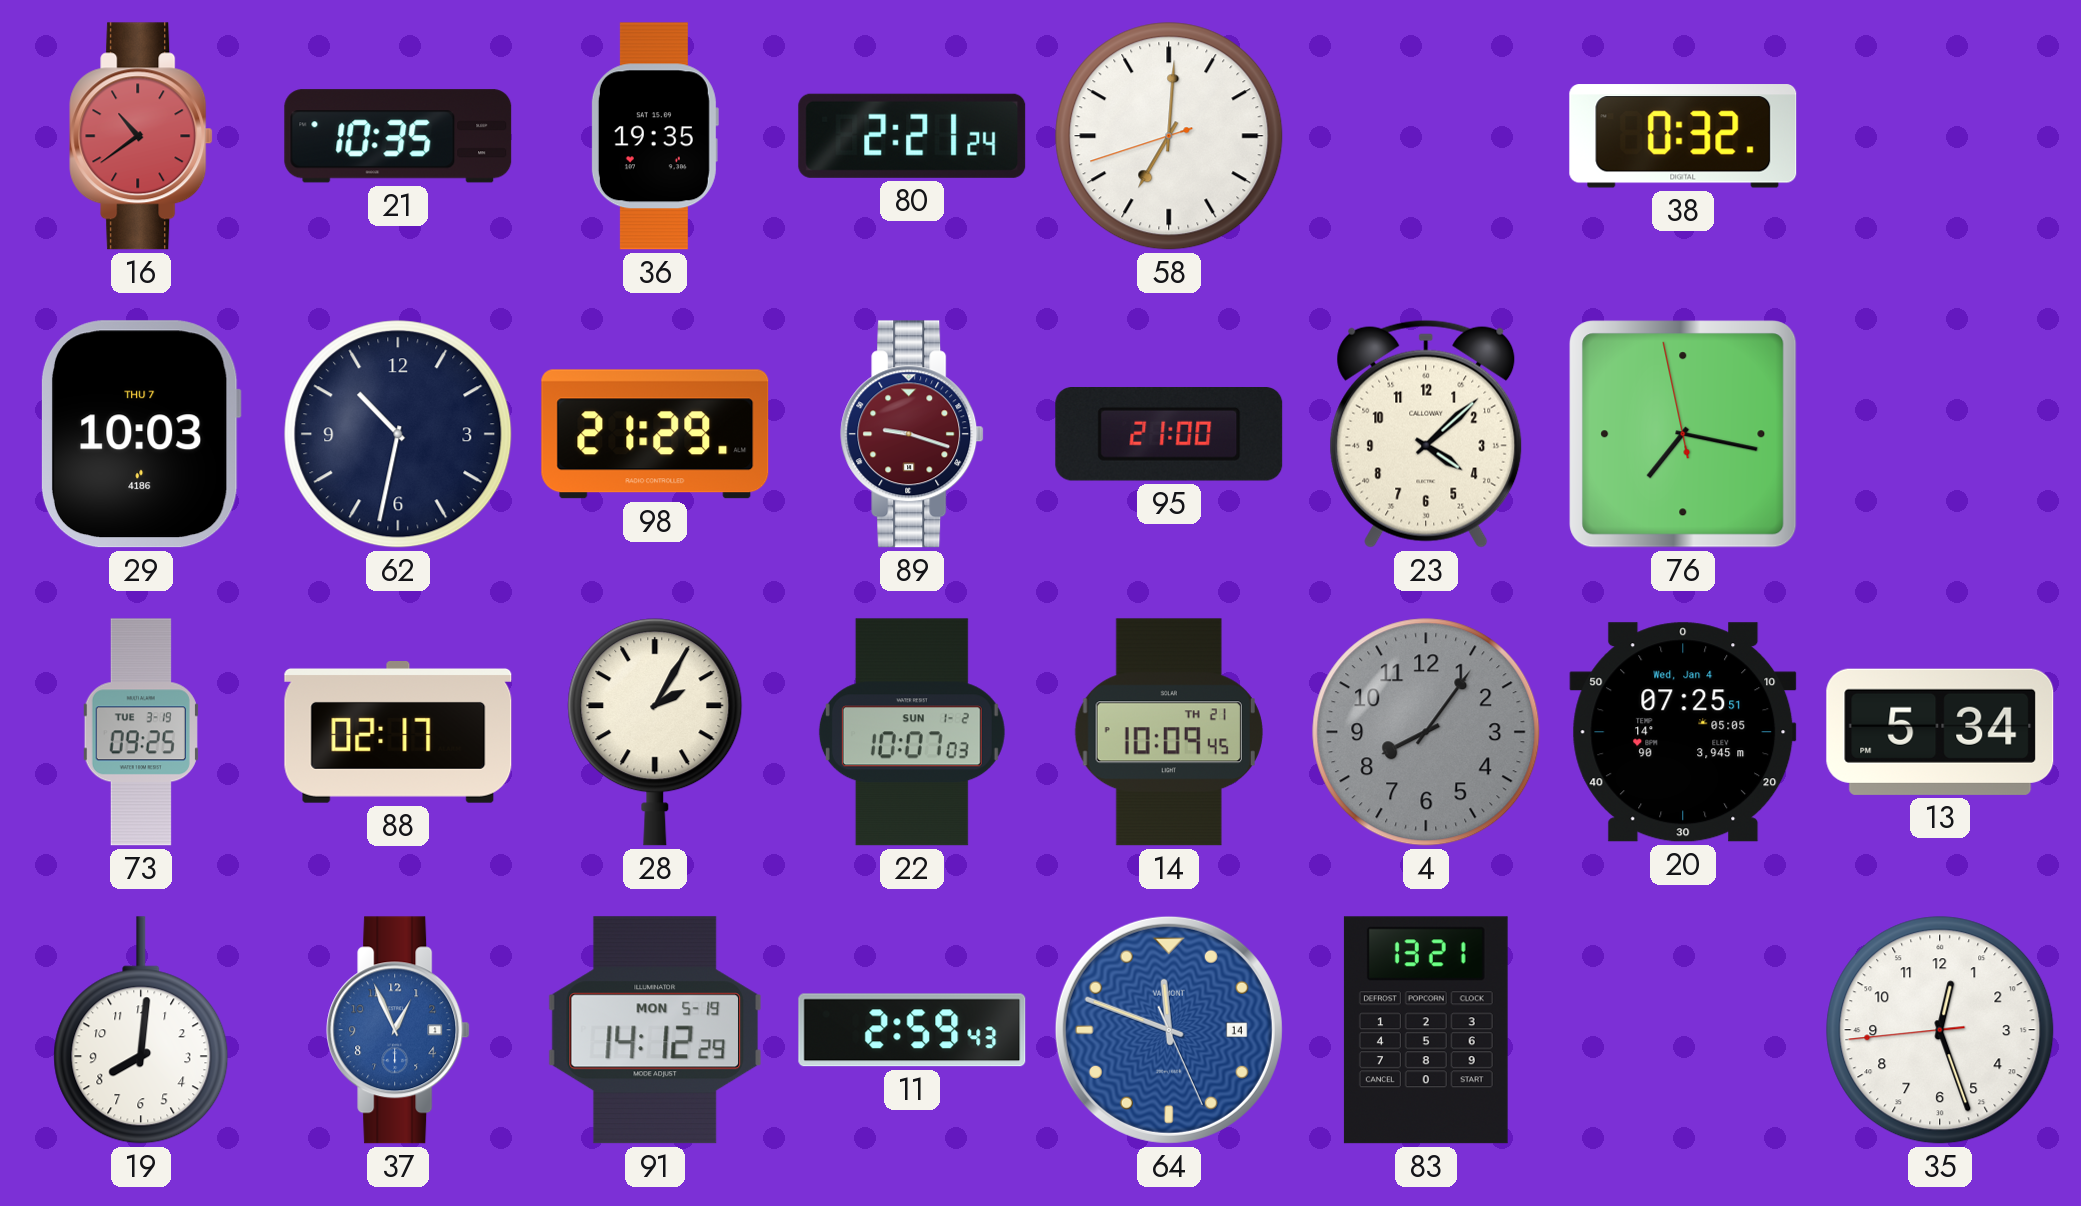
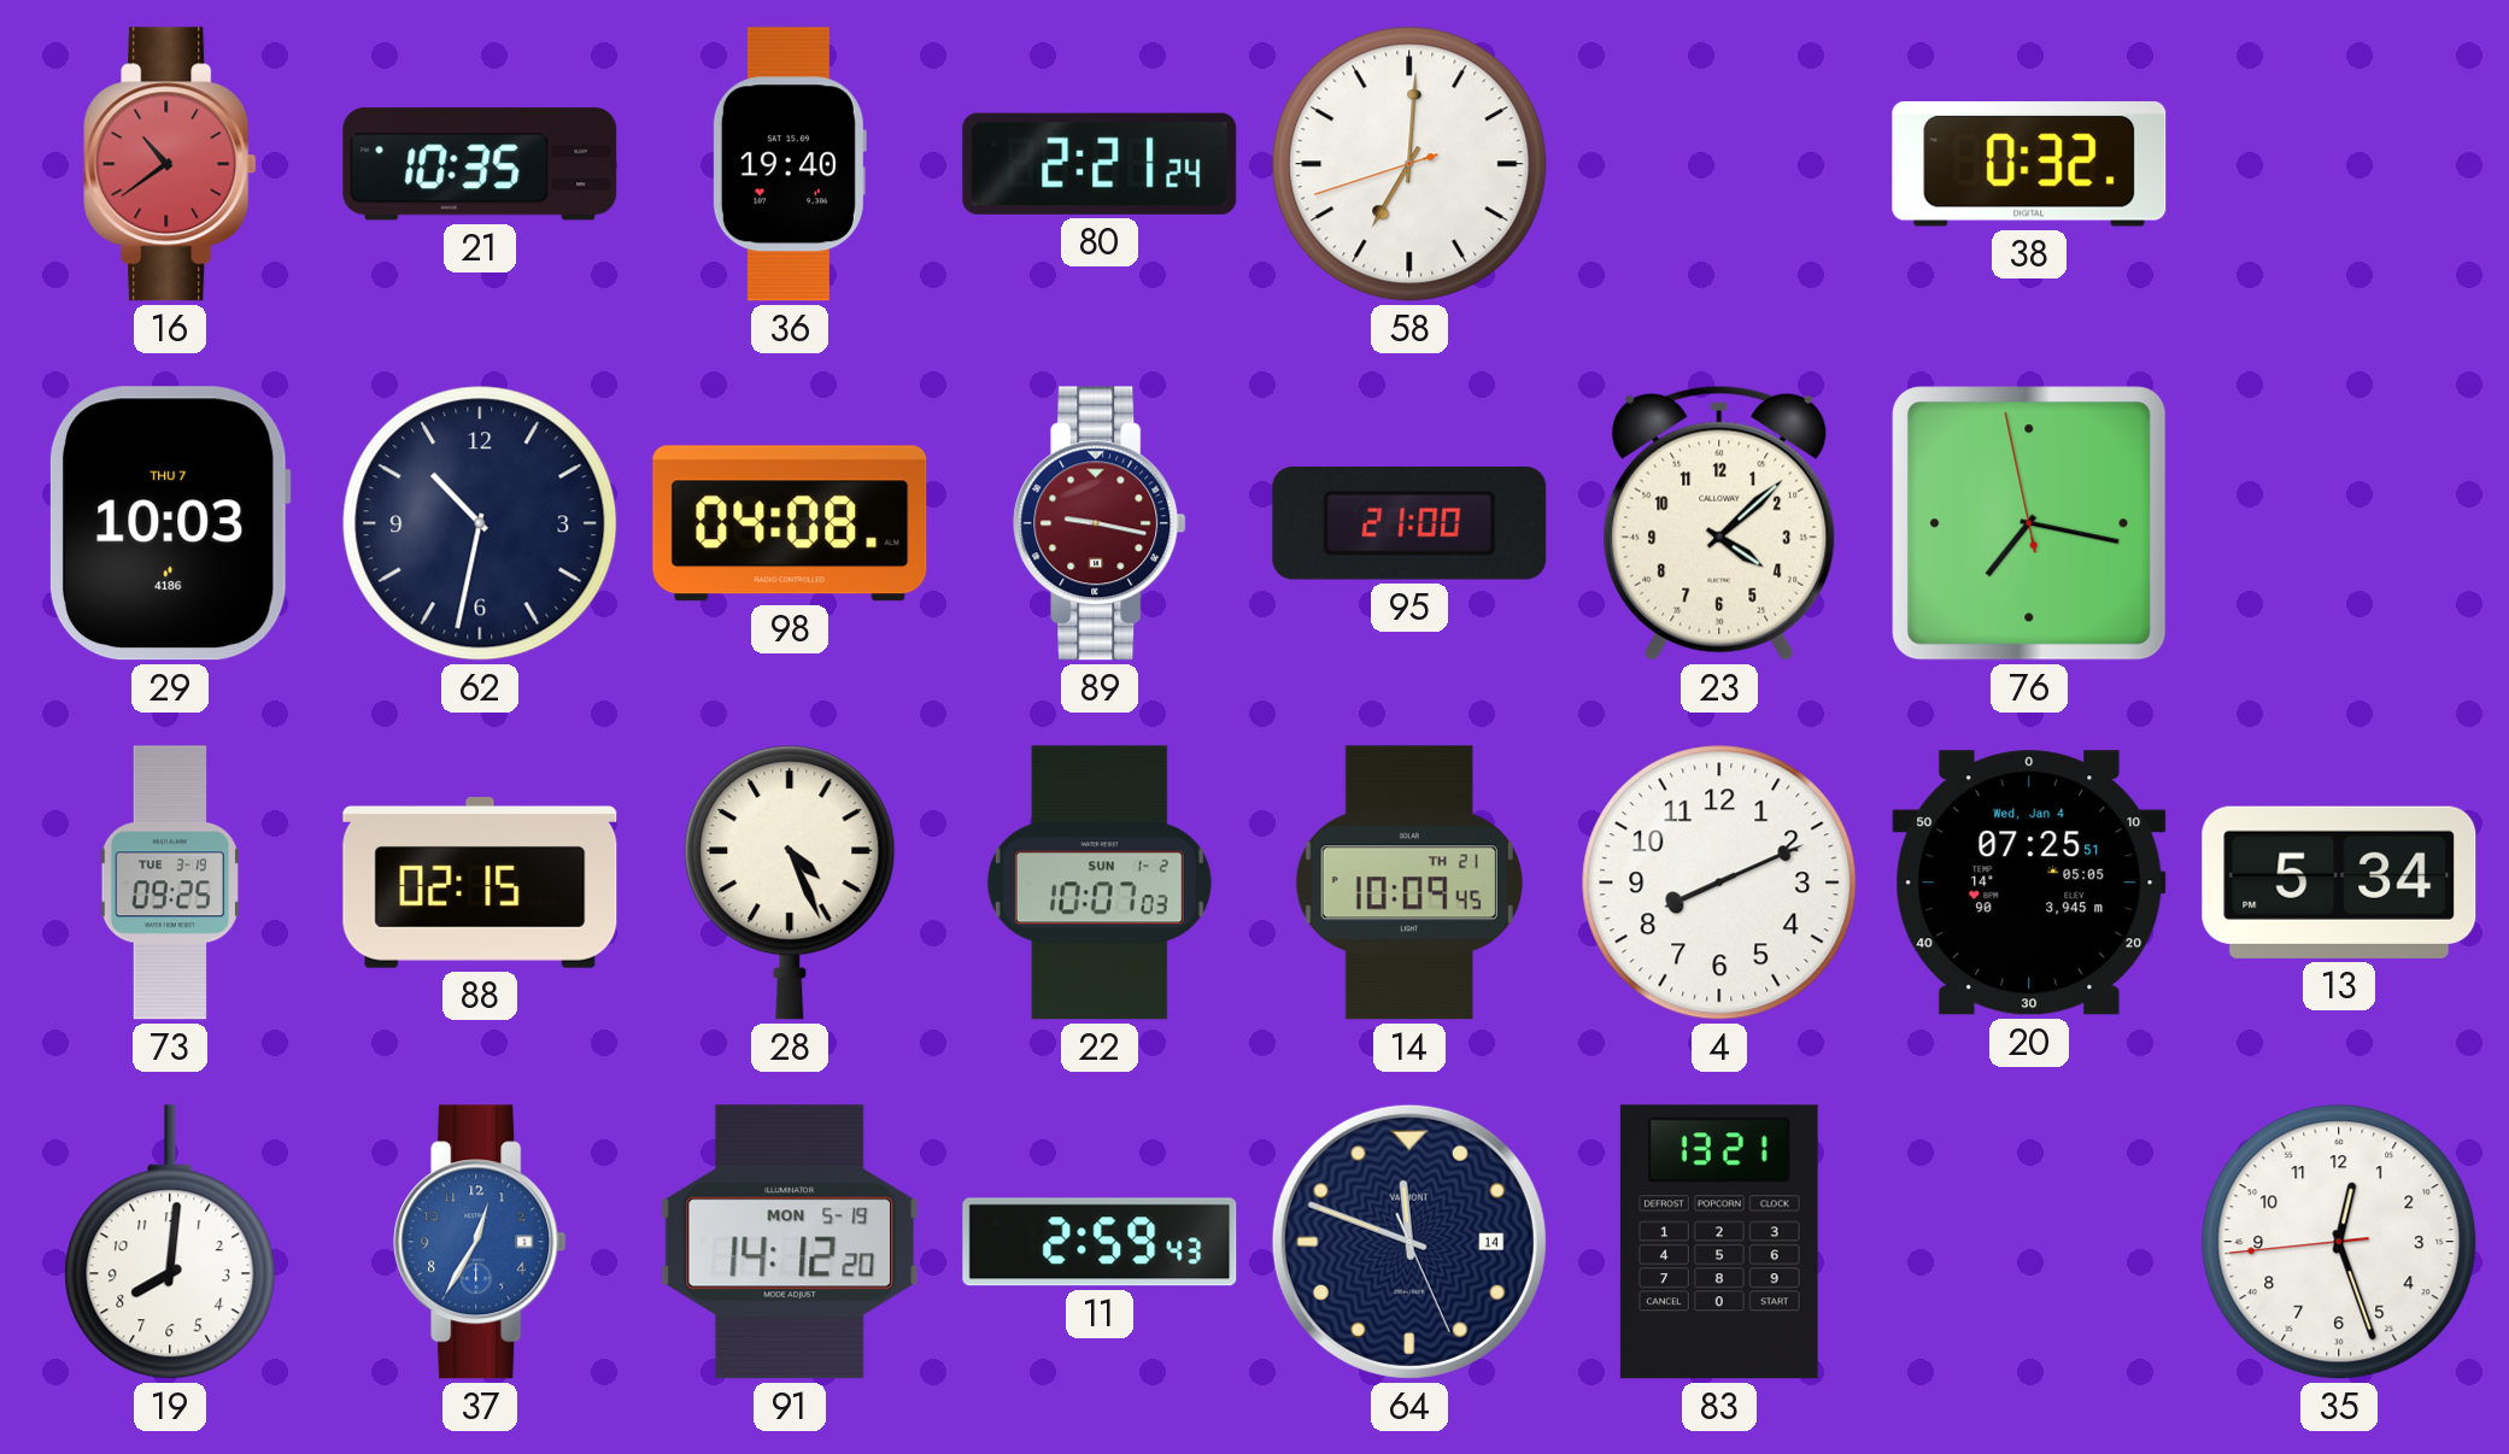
36: 19:35 -> 19:40
98: 21:29 -> 04:08
89: 9:18 -> 9:17
88: 02:17 -> 02:15
28: 2:05 -> 4:26
4: 8:06 -> 8:11
4 dial: grey -> white
37: 12:56 -> 12:35
91: 14:12:29 -> 14:12:20
64 dial: blue -> navy
